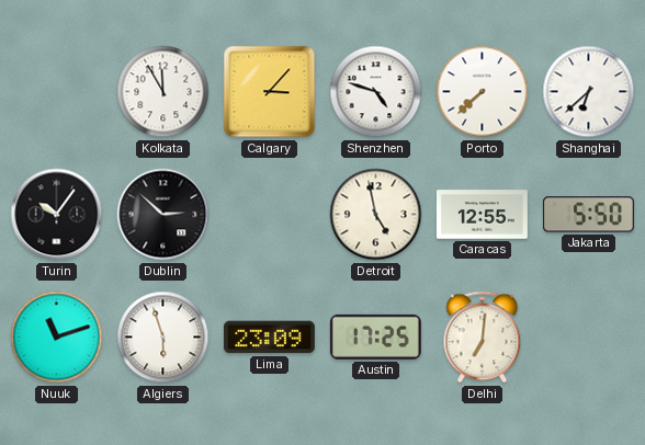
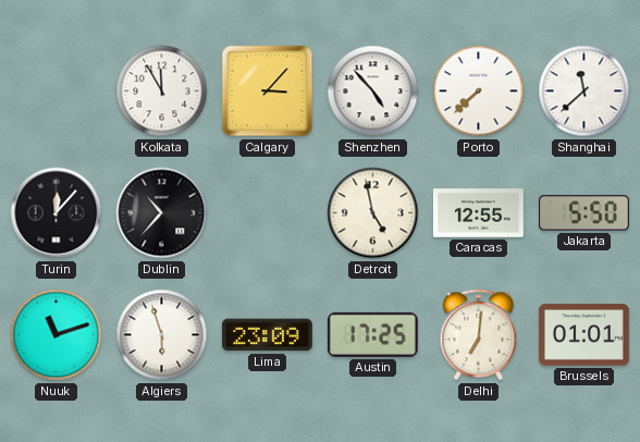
Shenzhen: 4:48 -> 4:53
Shanghai: 6:38 -> 11:38
Turin: 10:06 -> 12:07
Dublin: 2:52 -> 10:37
Brussels: none -> 01:01
